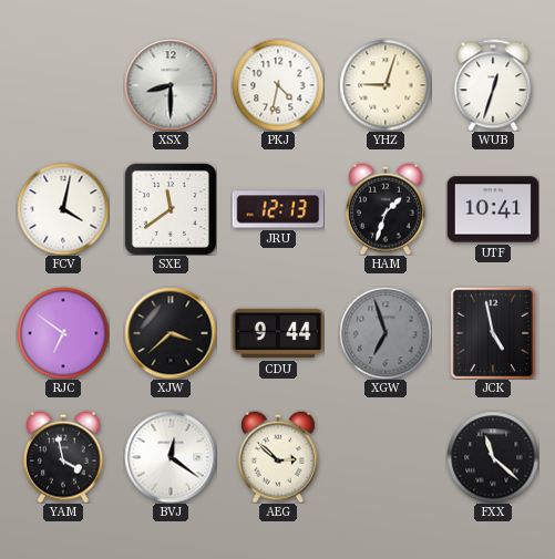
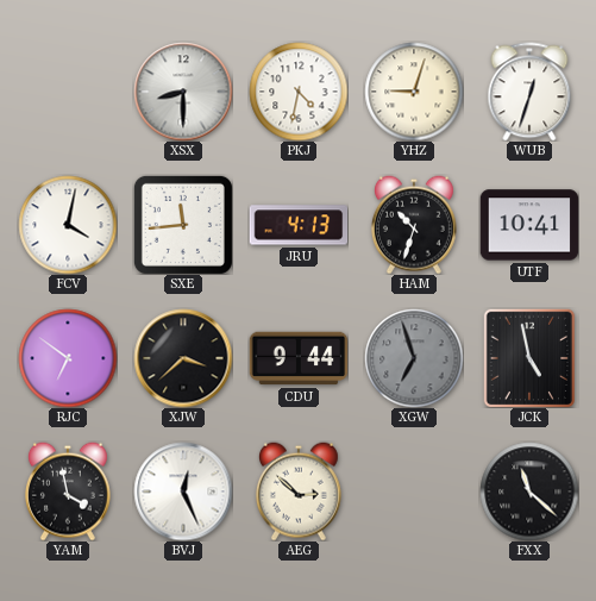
SXE: 11:39 -> 11:44
JRU: 12:13 -> 4:13
HAM: 1:33 -> 10:33
BVJ: 12:21 -> 12:26
